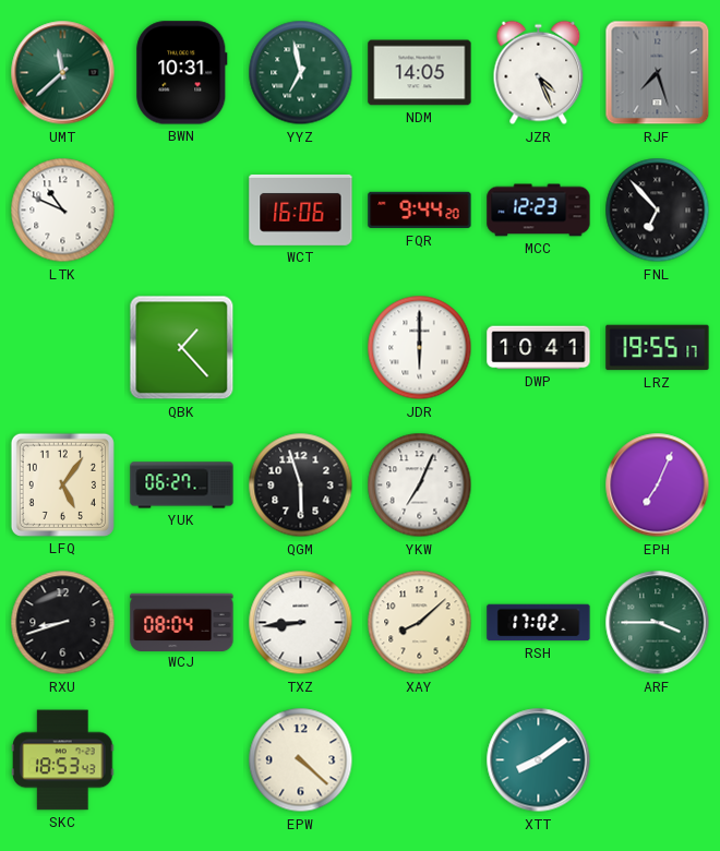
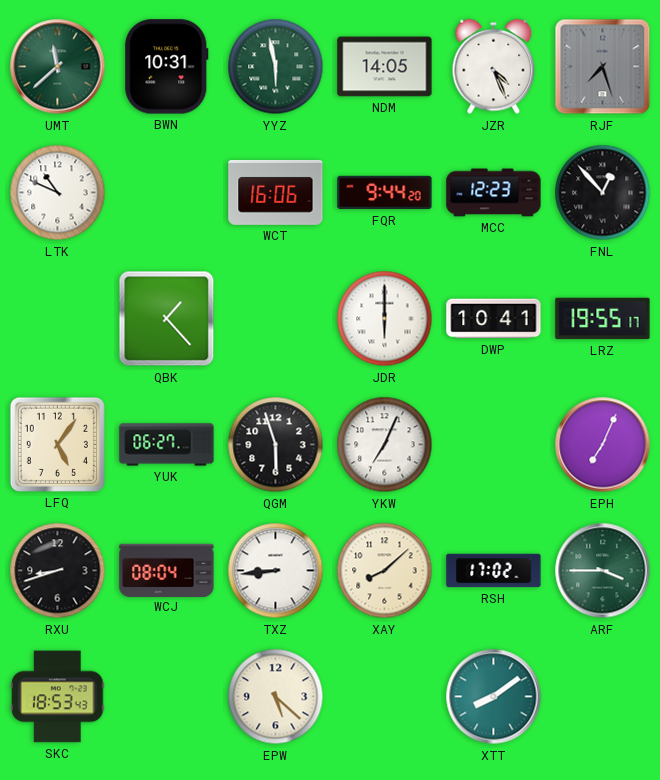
YYZ: 6:58 -> 5:58
FNL: 6:53 -> 12:53
EPW: 4:22 -> 5:22
